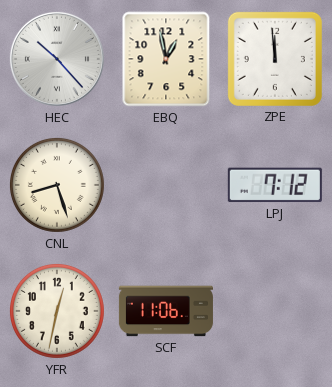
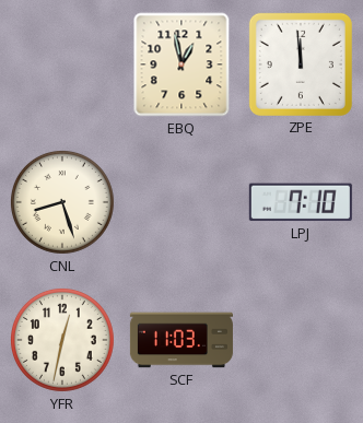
HEC: 10:23 -> none
LPJ: 7:12 -> 7:10
SCF: 11:06 -> 11:03
